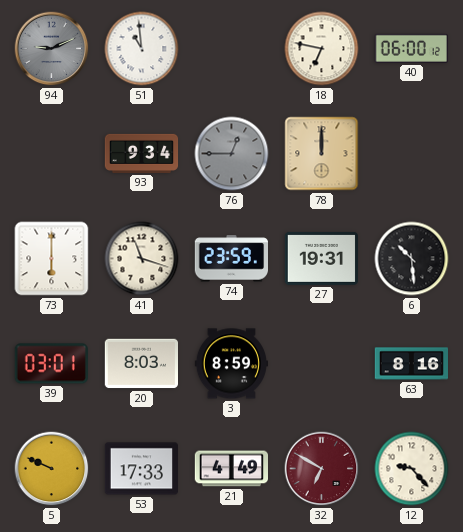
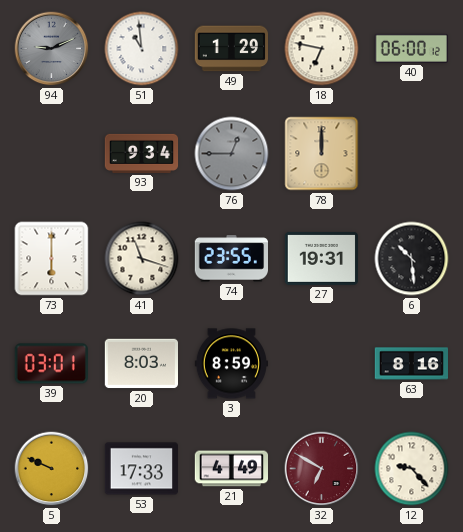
49: none -> 1:29
74: 23:59 -> 23:55
